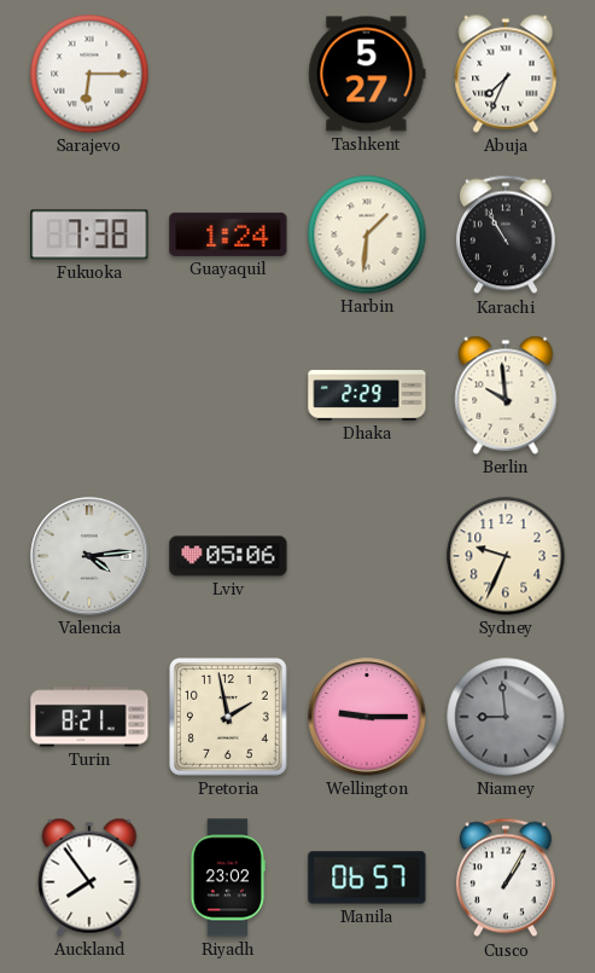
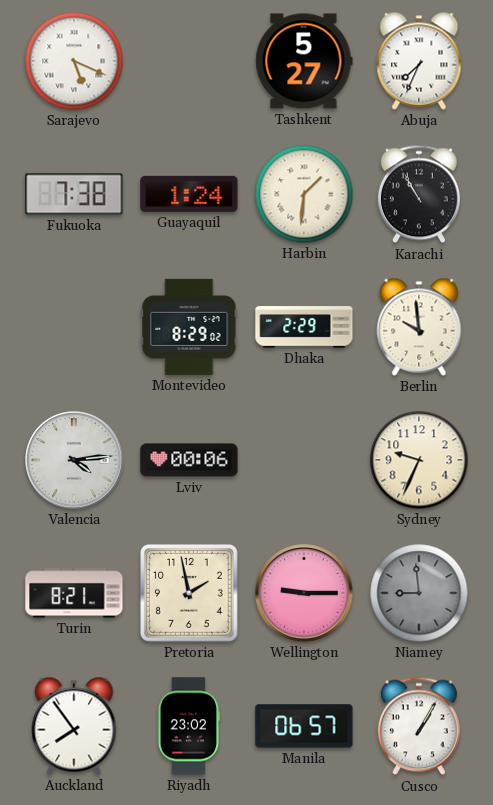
Sarajevo: 6:15 -> 5:19
Montevideo: none -> 8:29
Lviv: 05:06 -> 00:06
